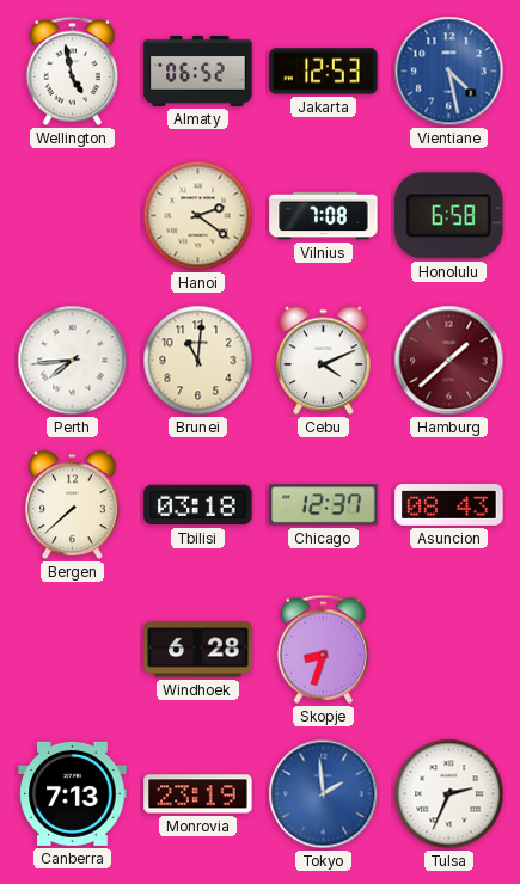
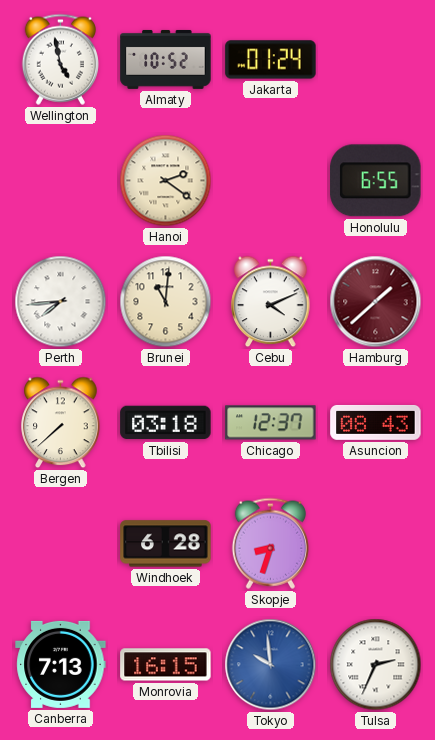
Almaty: 06:52 -> 10:52
Jakarta: 12:53 -> 01:24
Vientiane: 4:28 -> none
Vilnius: 7:08 -> none
Honolulu: 6:58 -> 6:55
Monrovia: 23:19 -> 16:15
Tokyo: 1:59 -> 9:59
